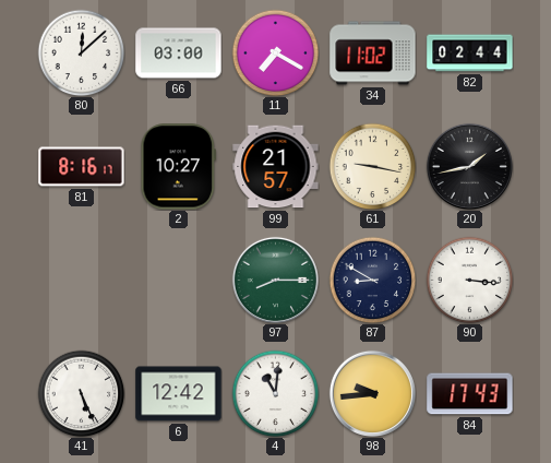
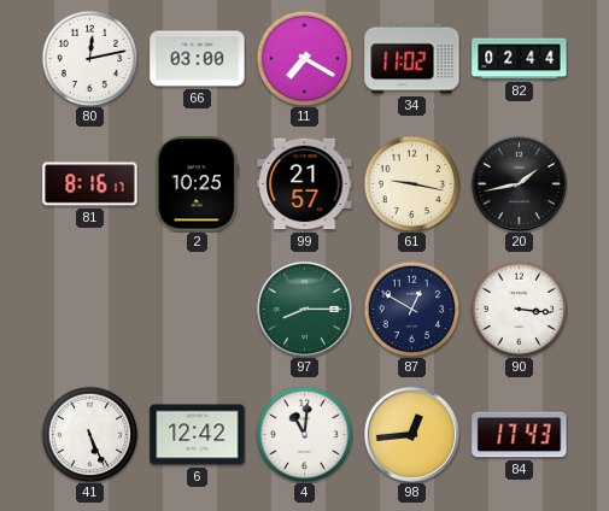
80: 12:08 -> 12:13
2: 10:27 -> 10:25
87: 8:50 -> 12:50
98: 9:44 -> 12:44
